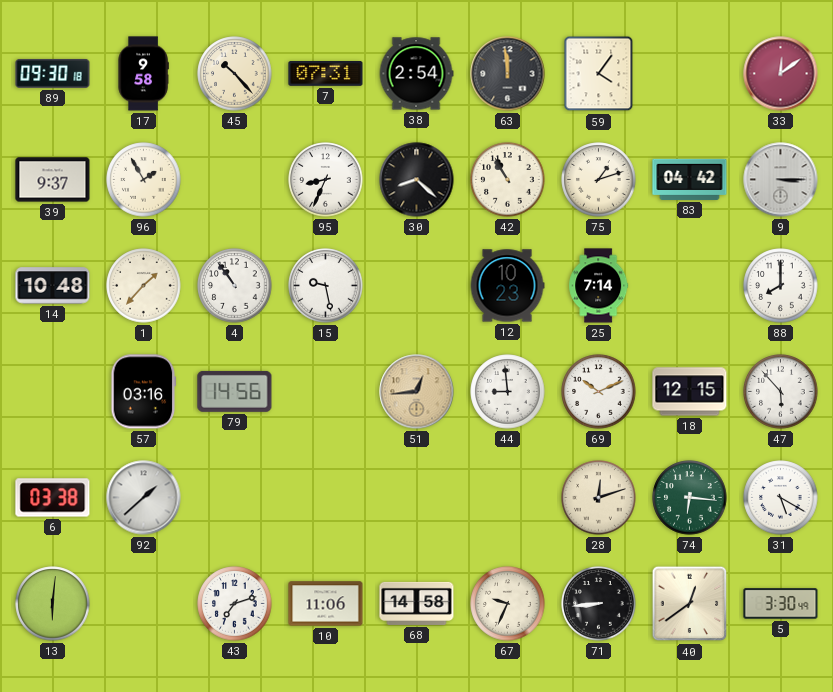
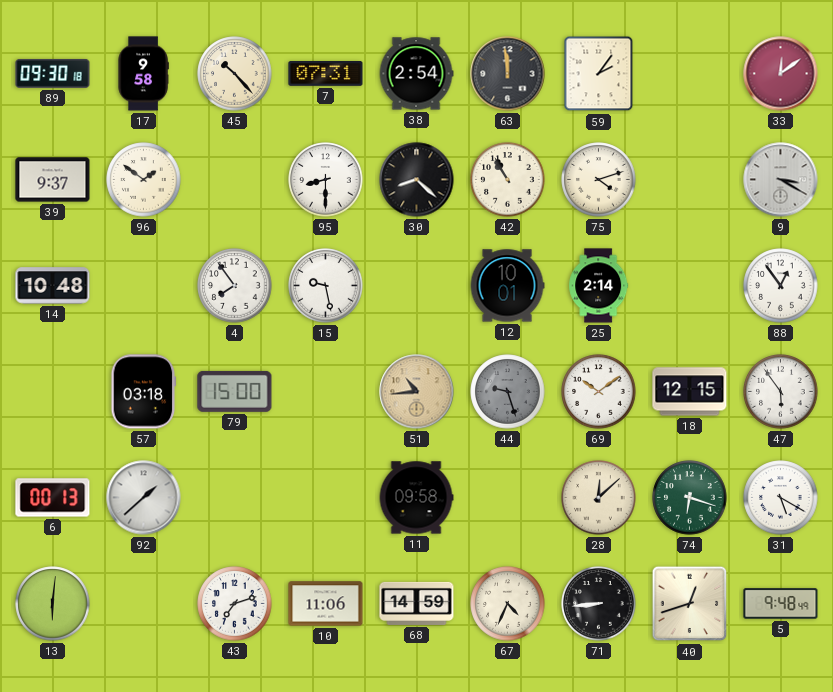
59: 4:06 -> 2:06
96: 1:55 -> 1:51
95: 8:34 -> 8:30
75: 1:12 -> 4:12
83: 04:42 -> none
9: 3:15 -> 3:20
1: 1:37 -> none
4: 10:54 -> 7:54
12: 10:23 -> 10:01
25: 7:14 -> 2:14
88: 8:00 -> 12:54
57: 03:16 -> 03:18
79: 14:56 -> 15:00
51: 12:44 -> 10:44
44: 8:59 -> 9:27
44 dial: white -> grey
69: 10:11 -> 10:09
47: 5:53 -> 5:54
6: 03:38 -> 00:13
11: none -> 09:58
28: 12:12 -> 12:08
74: 6:16 -> 6:18
68: 14:58 -> 14:59
67: 9:34 -> 4:34
40: 12:39 -> 12:42
5: 3:30 -> 9:48
